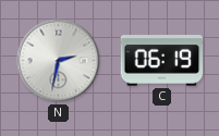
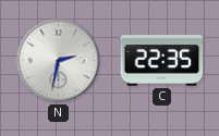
C: 06:19 -> 22:35
